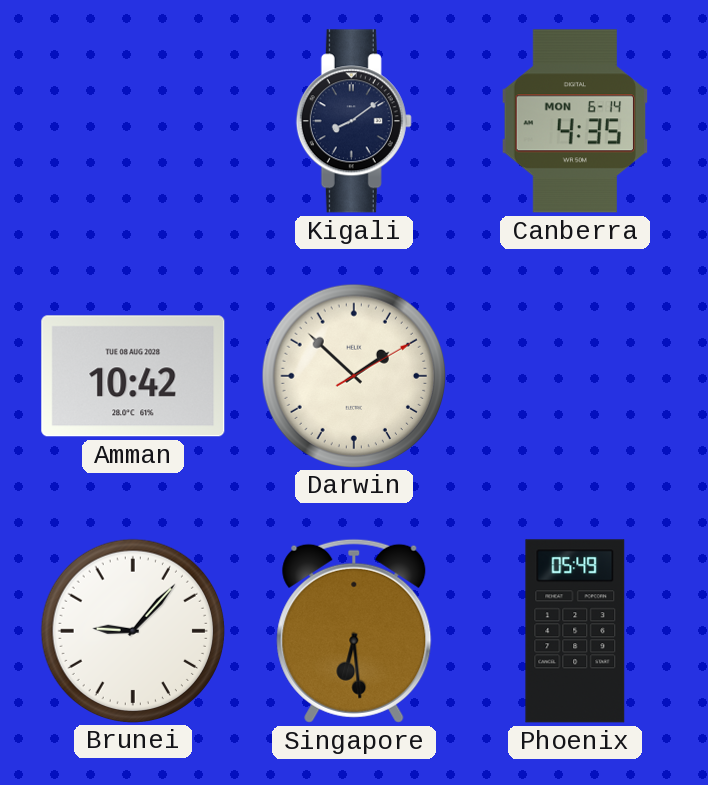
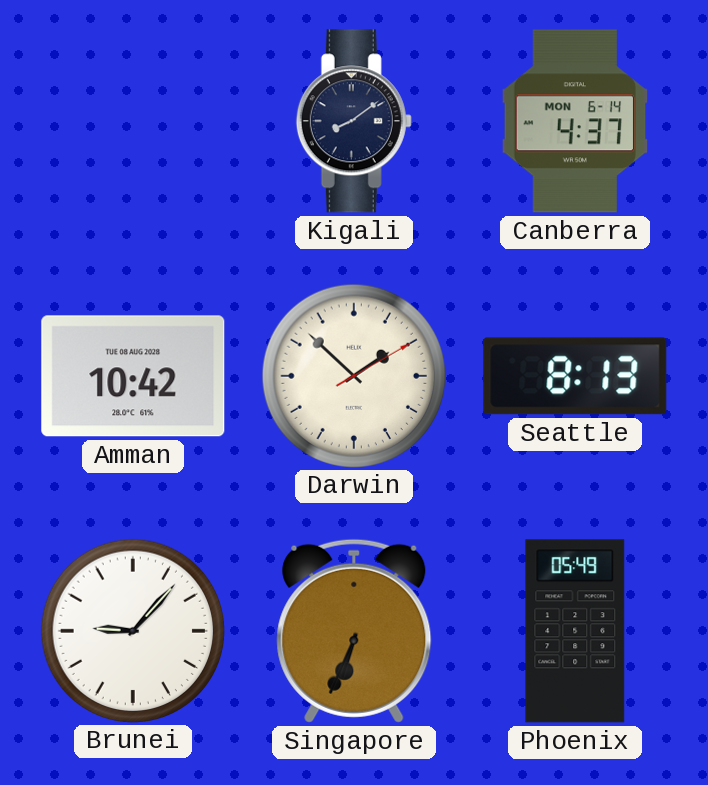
Canberra: 4:35 -> 4:37
Seattle: none -> 8:13
Singapore: 6:29 -> 6:34
